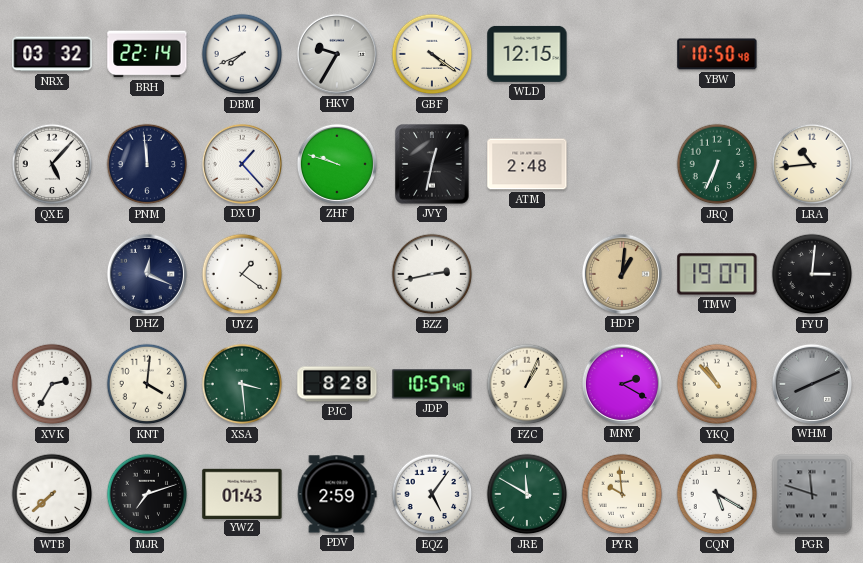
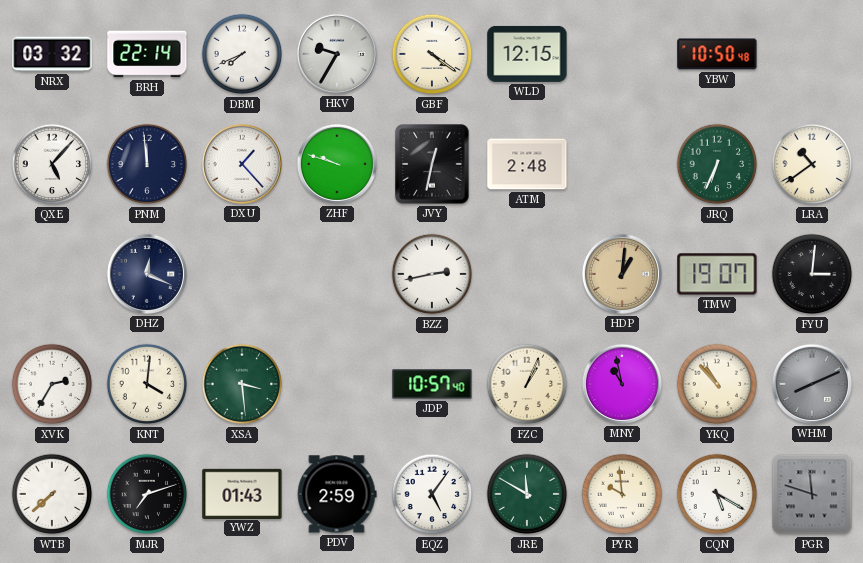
LRA: 10:44 -> 10:39
UYZ: 1:21 -> none
PJC: 8:28 -> none
MNY: 2:20 -> 10:58
